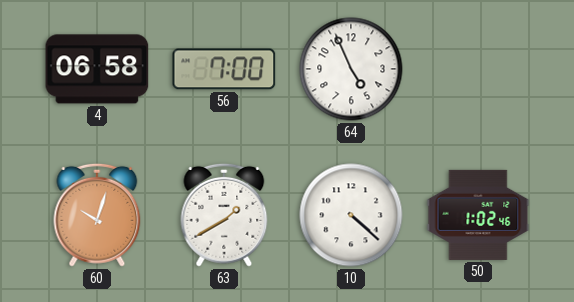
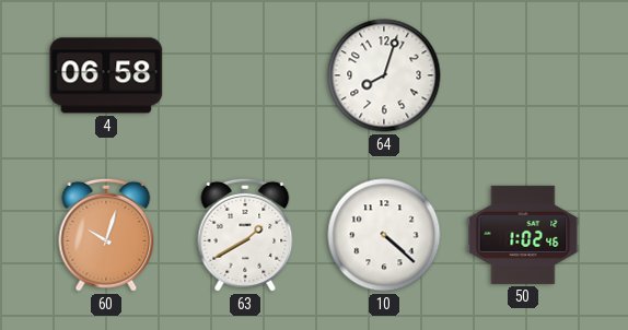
56: 7:00 -> none
64: 4:56 -> 8:03
